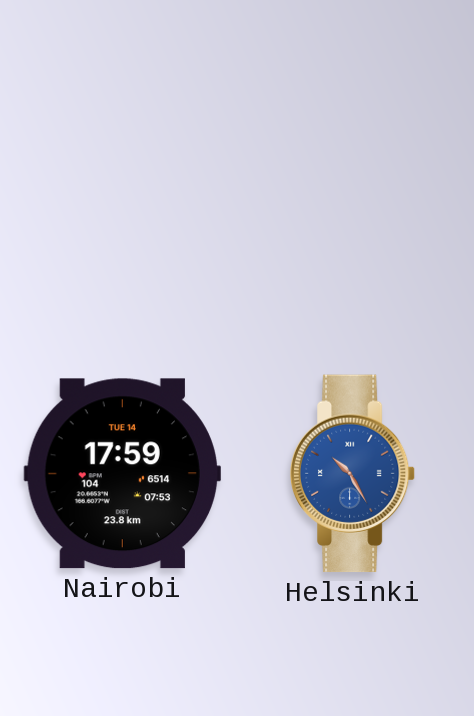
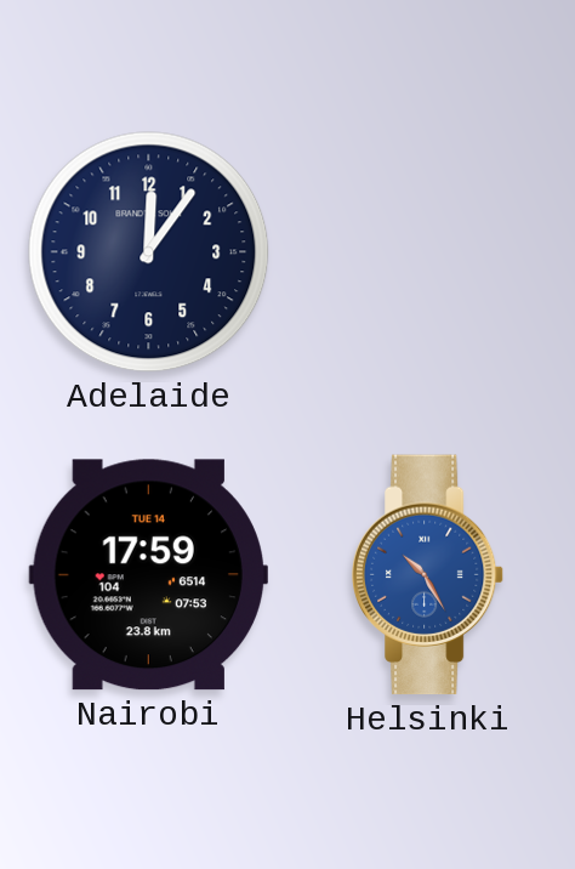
Adelaide: none -> 12:06
